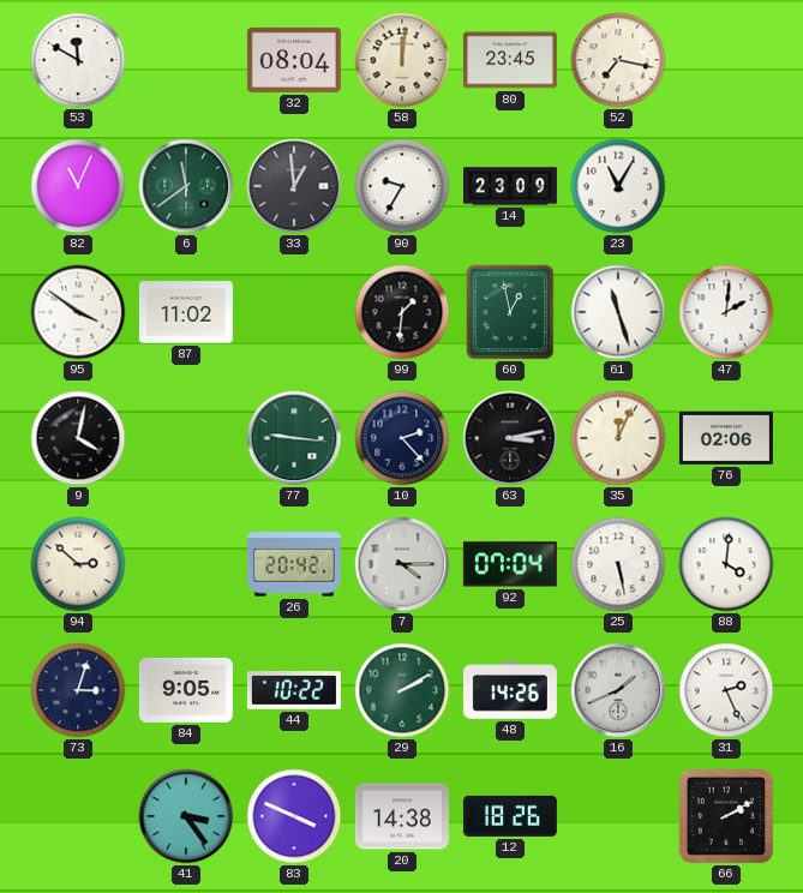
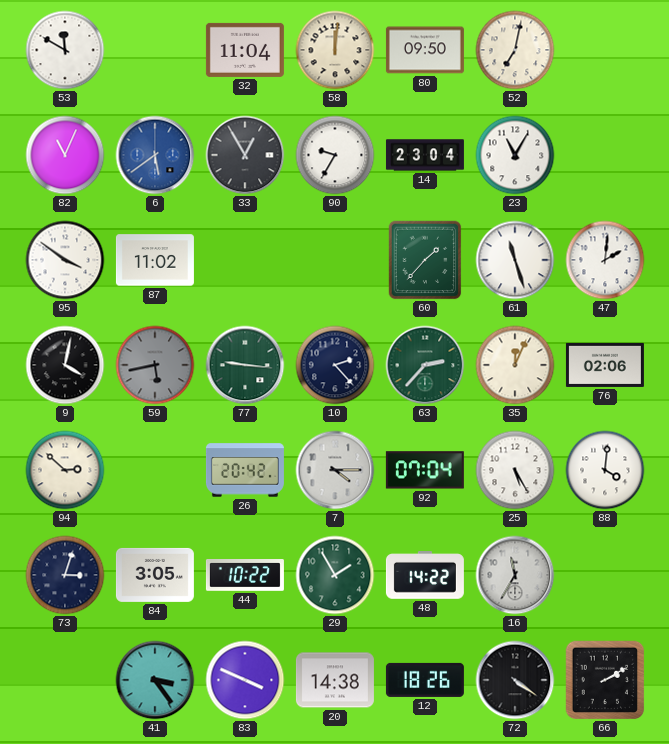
32: 08:04 -> 11:04
80: 23:45 -> 09:50
52: 7:17 -> 7:02
6: 11:39 -> 5:39
6 dial: green -> blue
33: 12:59 -> 12:55
14: 23:09 -> 23:04
99: 1:31 -> none
60: 12:58 -> 1:37
59: none -> 5:43
63: 3:13 -> 2:37
63 dial: black -> green
25: 5:28 -> 5:25
84: 9:05 -> 3:05
29: 2:10 -> 1:55
48: 14:26 -> 14:22
16: 1:41 -> 11:35
31: 2:26 -> none
72: none -> 4:21
